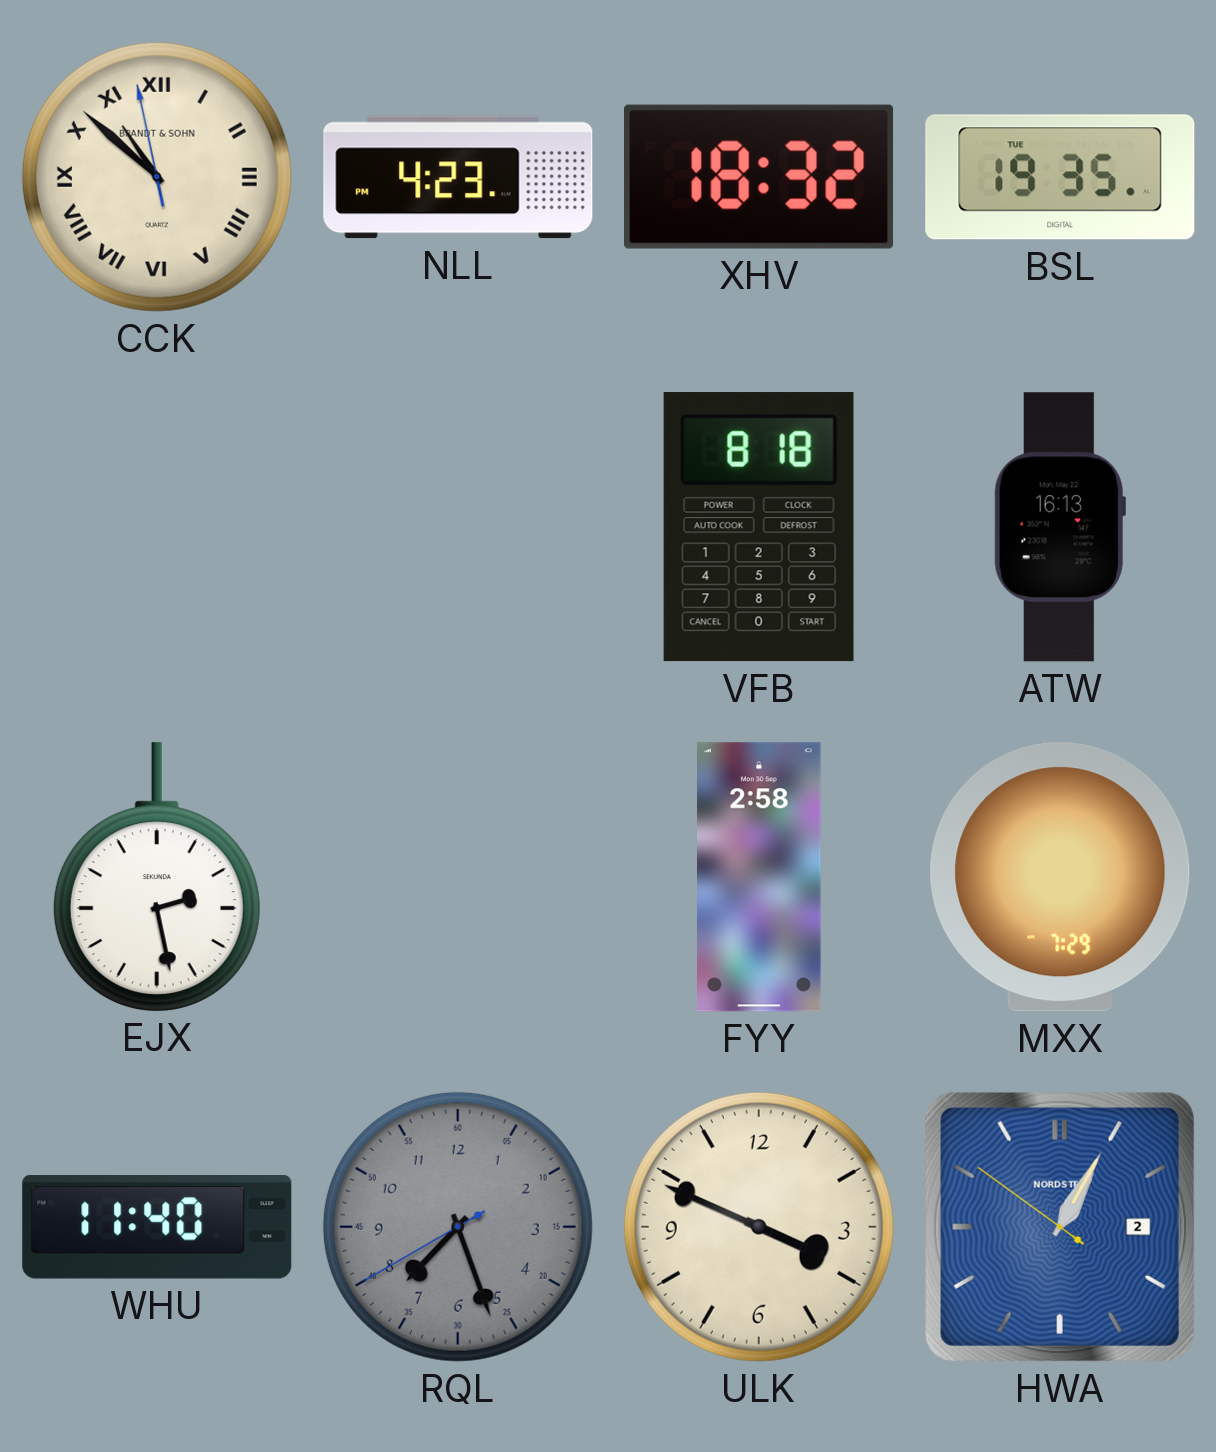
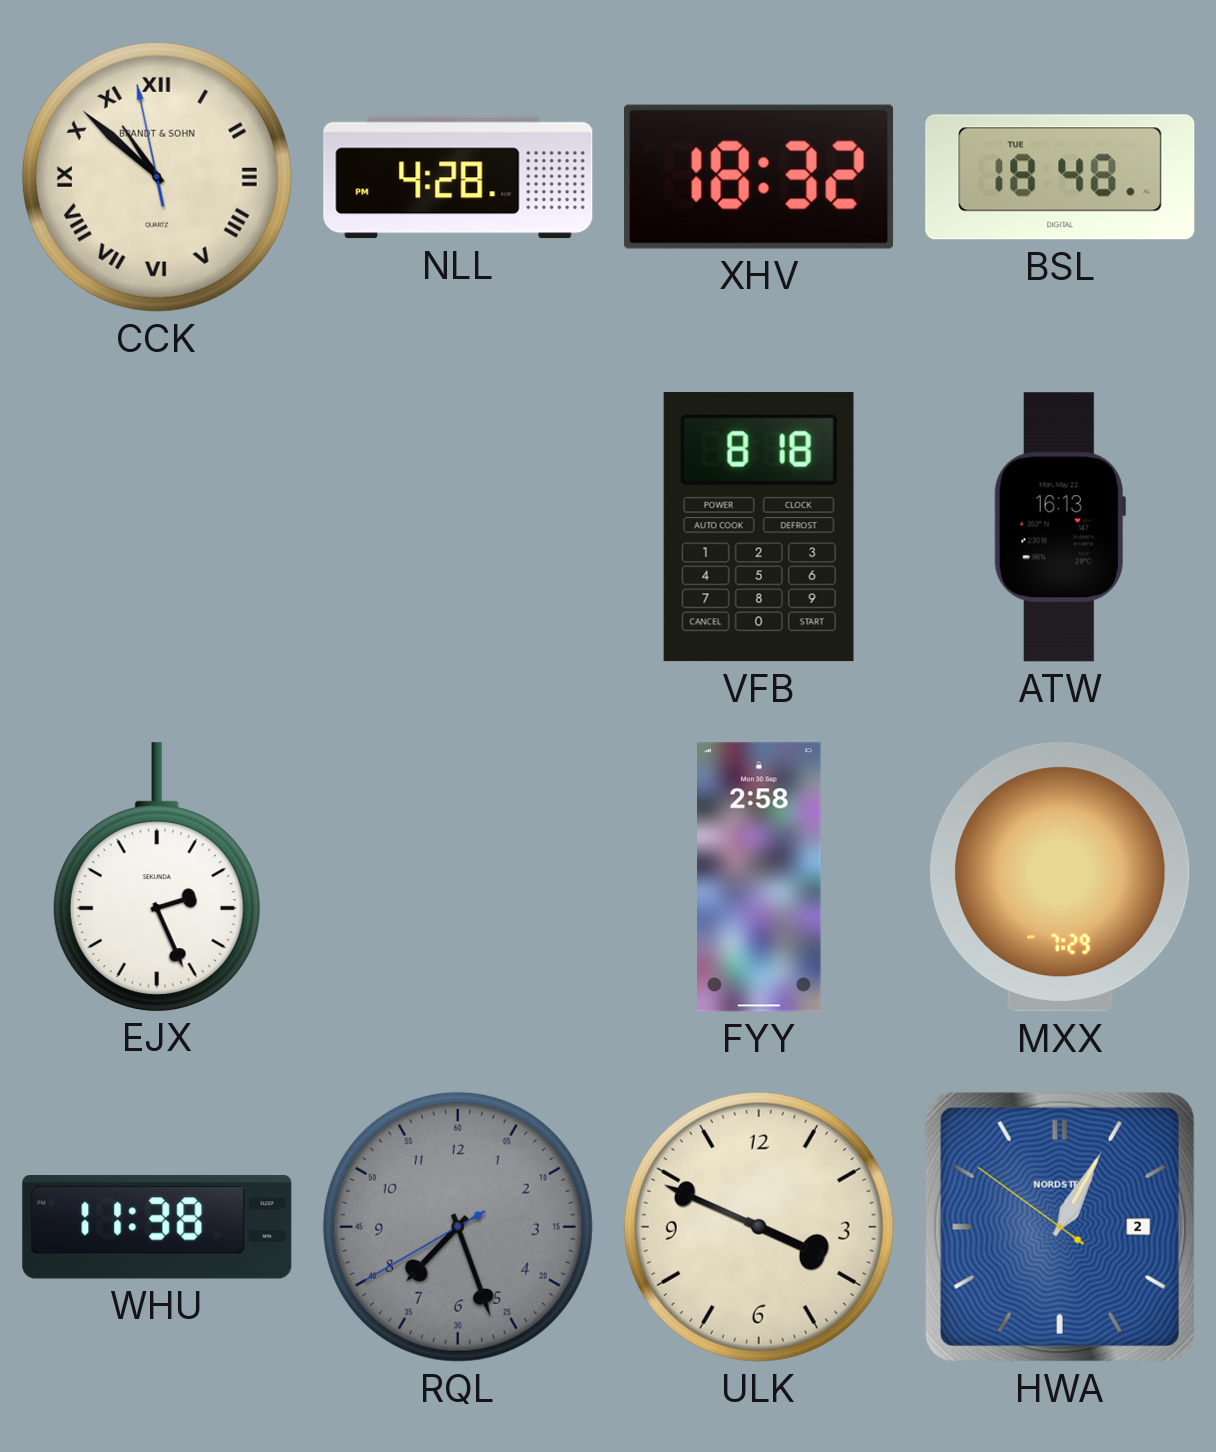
NLL: 4:23 -> 4:28
BSL: 19:35 -> 18:48
EJX: 2:28 -> 2:26
WHU: 11:40 -> 11:38
